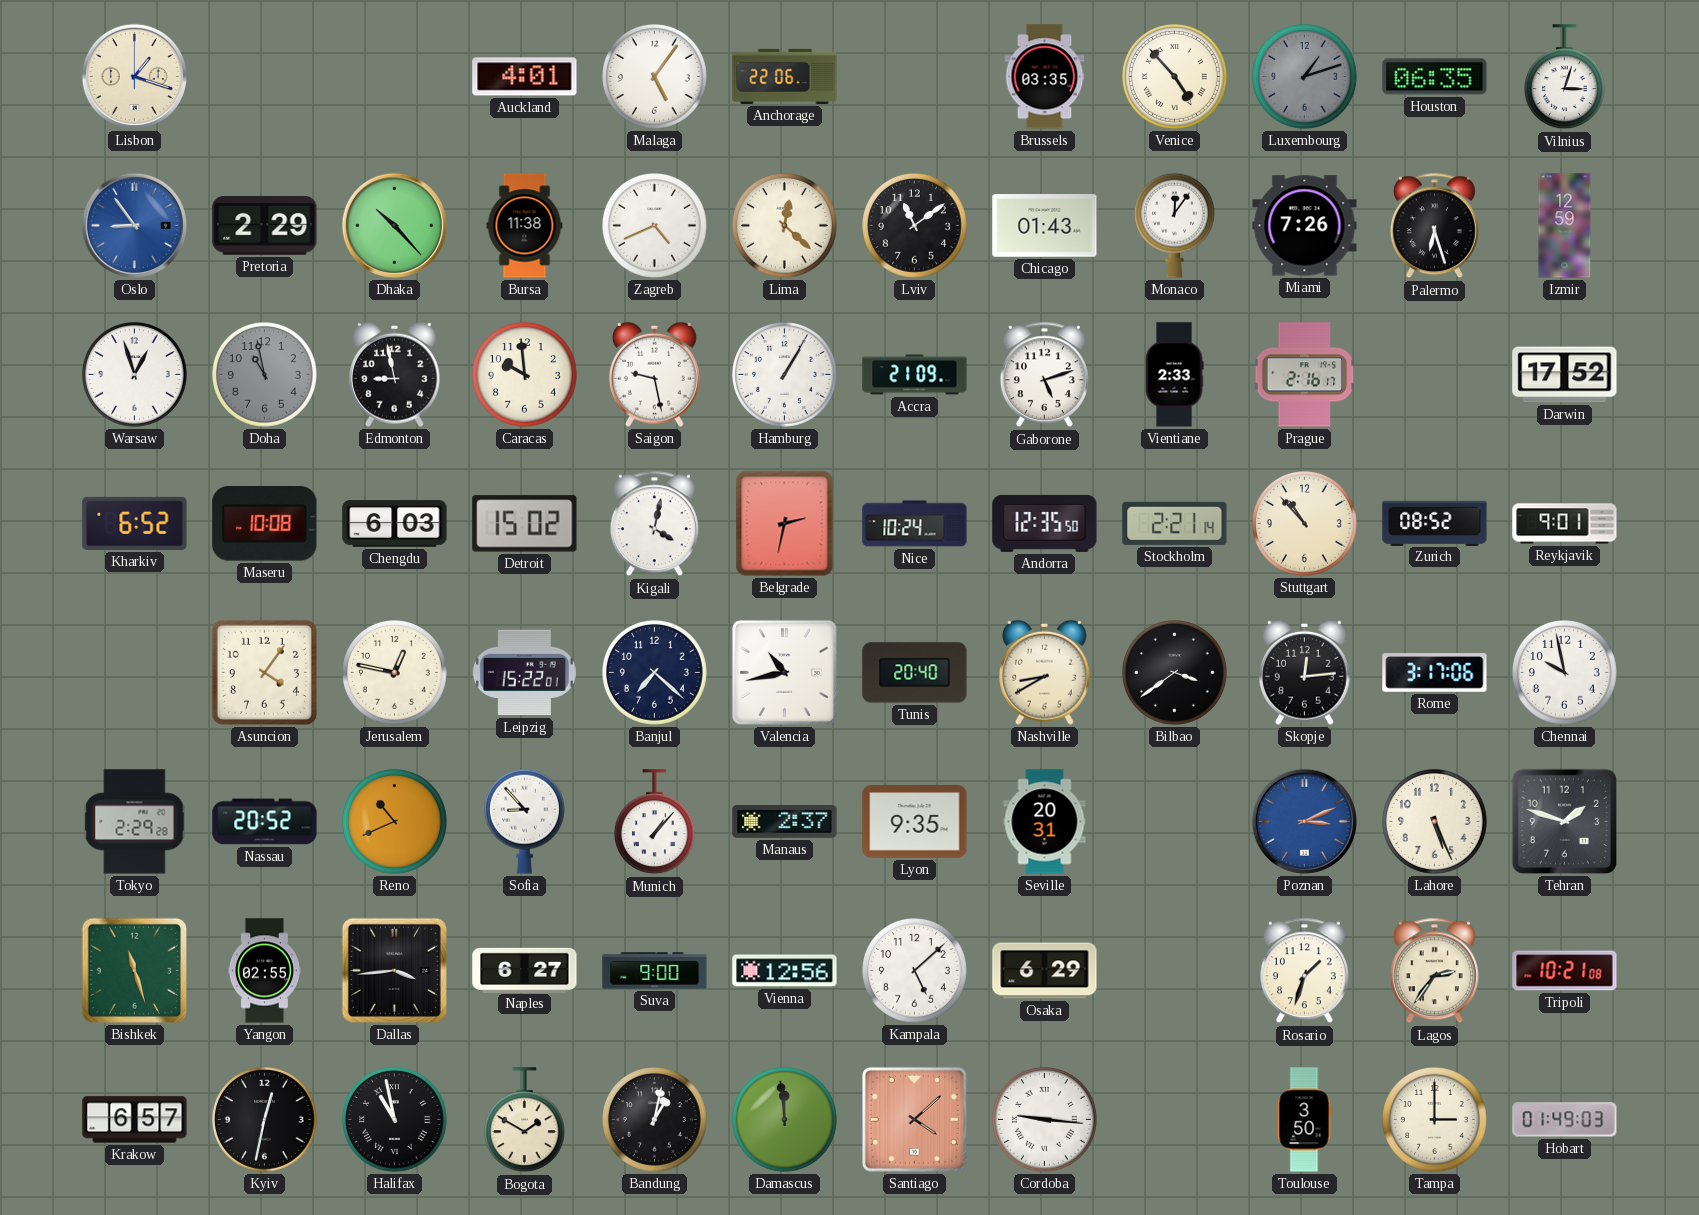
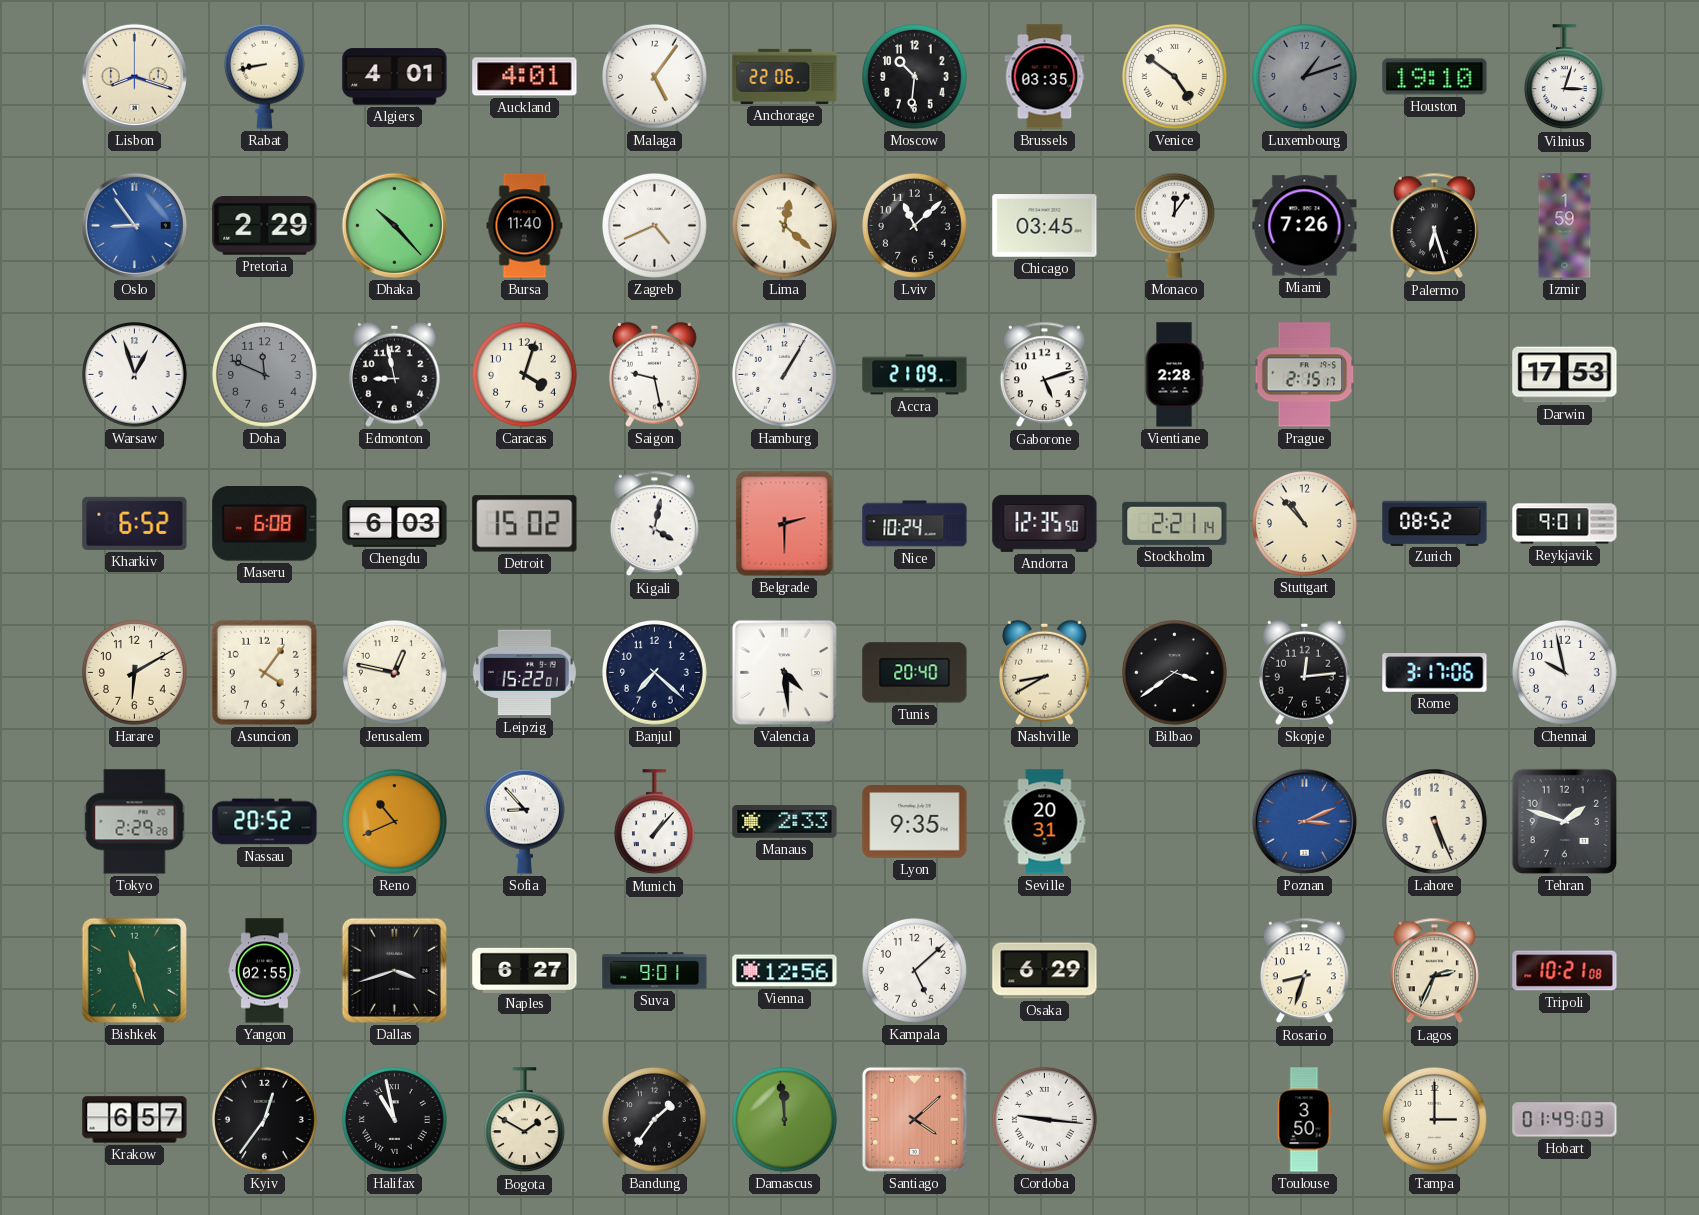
Lisbon: 1:18 -> 8:18
Rabat: none -> 8:43
Algiers: none -> 4:01
Moscow: none -> 10:31
Venice: 4:53 -> 4:51
Houston: 06:35 -> 19:10
Bursa: 11:38 -> 11:40
Lviv: 11:09 -> 11:08
Chicago: 01:43 -> 03:45
Izmir: 12:59 -> 1:59
Doha: 10:58 -> 11:49
Caracas: 9:59 -> 4:03
Vientiane: 2:33 -> 2:28
Prague: 2:16 -> 2:15
Darwin: 17:52 -> 17:53
Maseru: 10:08 -> 6:08
Belgrade: 2:32 -> 2:30
Harare: none -> 6:10
Valencia: 10:43 -> 4:29
Manaus: 2:37 -> 2:33
Dallas: 3:44 -> 3:42
Suva: 9:00 -> 9:01
Rosario: 1:33 -> 8:33
Lagos: 2:36 -> 2:34
Kyiv: 12:32 -> 12:36
Bandung: 1:02 -> 1:36
